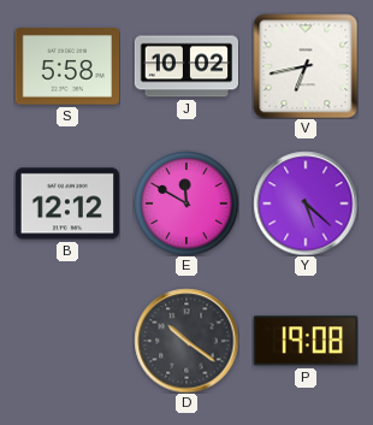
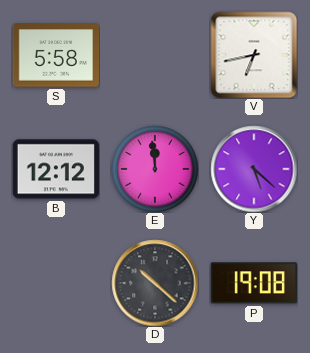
J: 10:02 -> none
E: 11:50 -> 11:59
D: 10:21 -> 10:22
